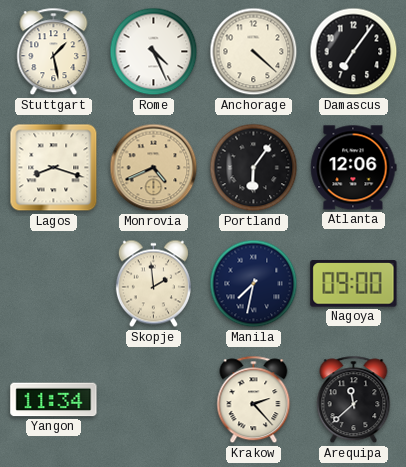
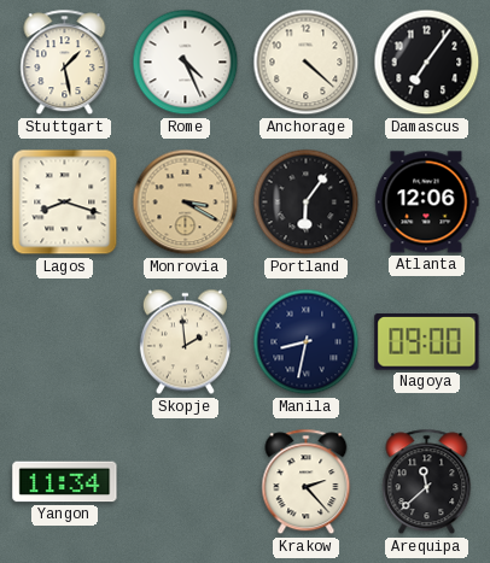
Monrovia: 4:41 -> 3:20
Manila: 7:32 -> 8:32
